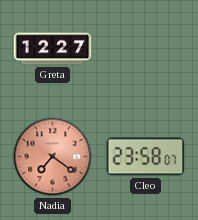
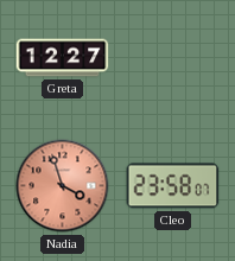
Nadia: 7:21 -> 3:57
